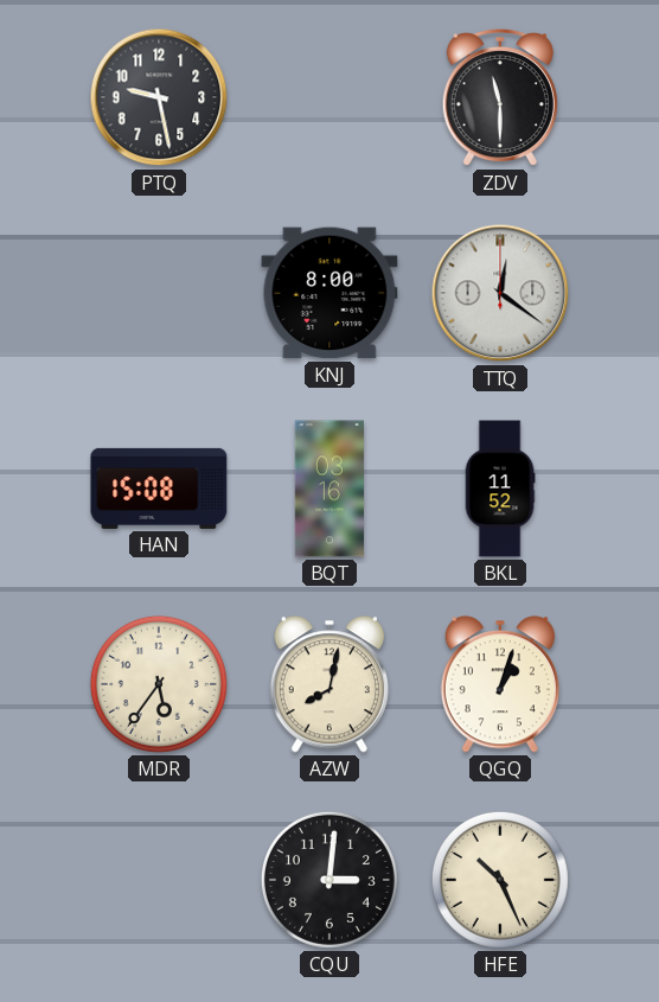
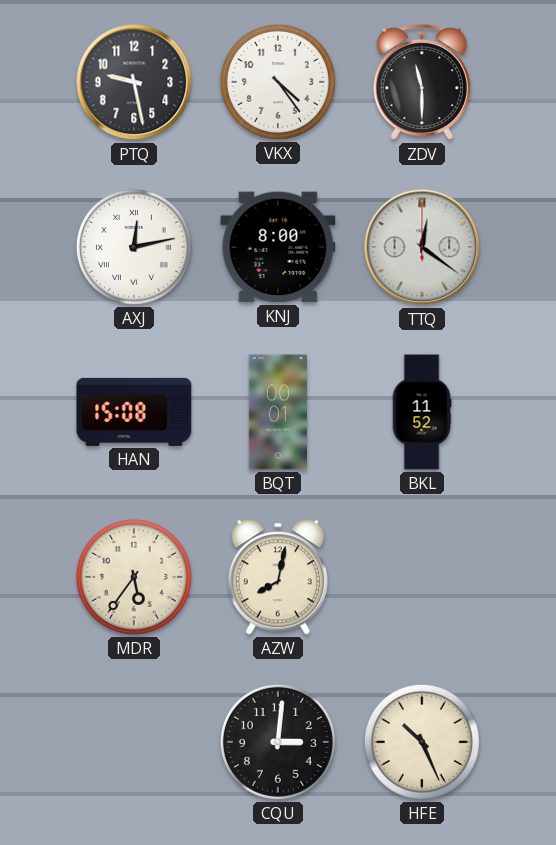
VKX: none -> 4:24
AXJ: none -> 12:13
BQT: 03:16 -> 00:01
QGQ: 1:03 -> none
